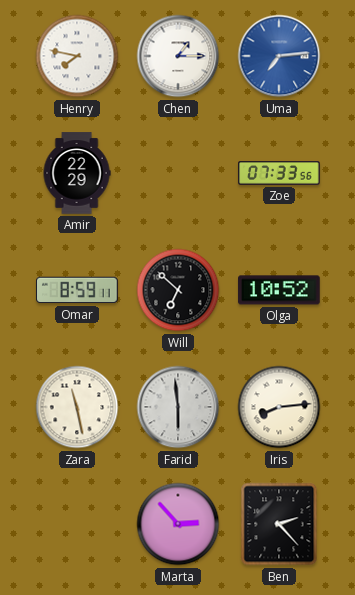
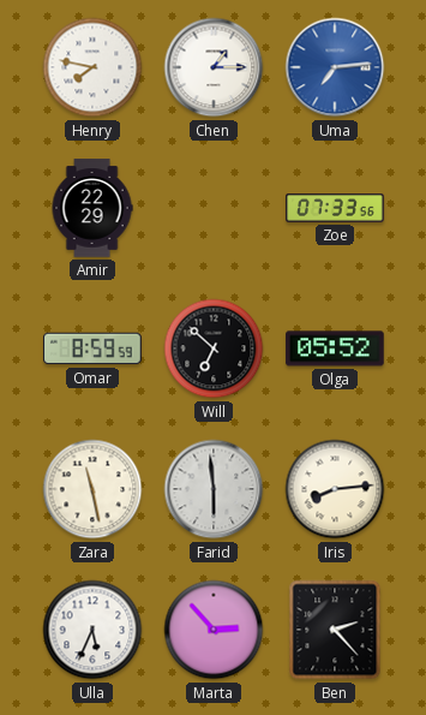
Omar: 8:59:11 -> 8:59:59
Olga: 10:52 -> 05:52
Ulla: none -> 5:34
